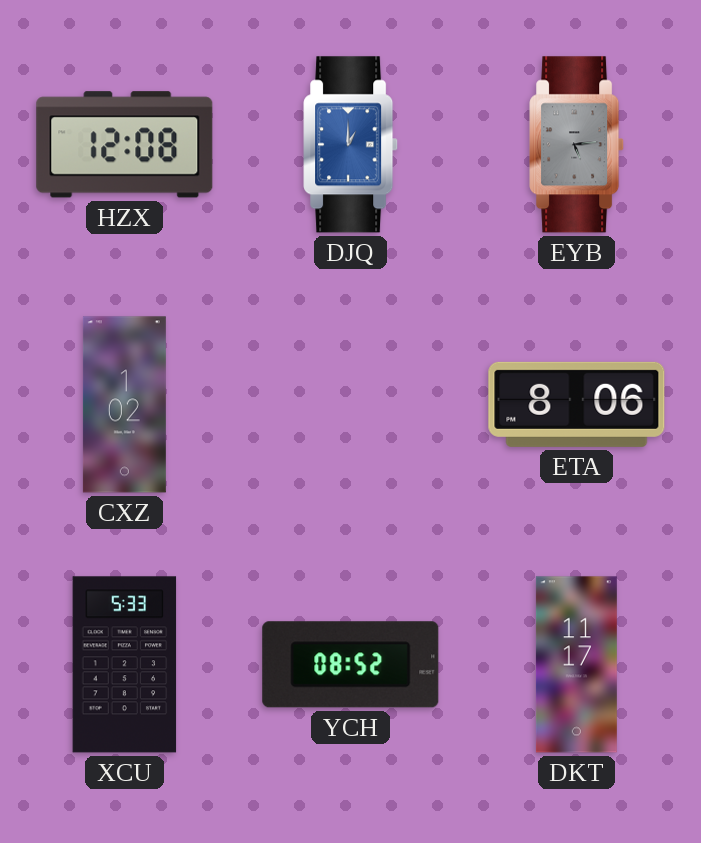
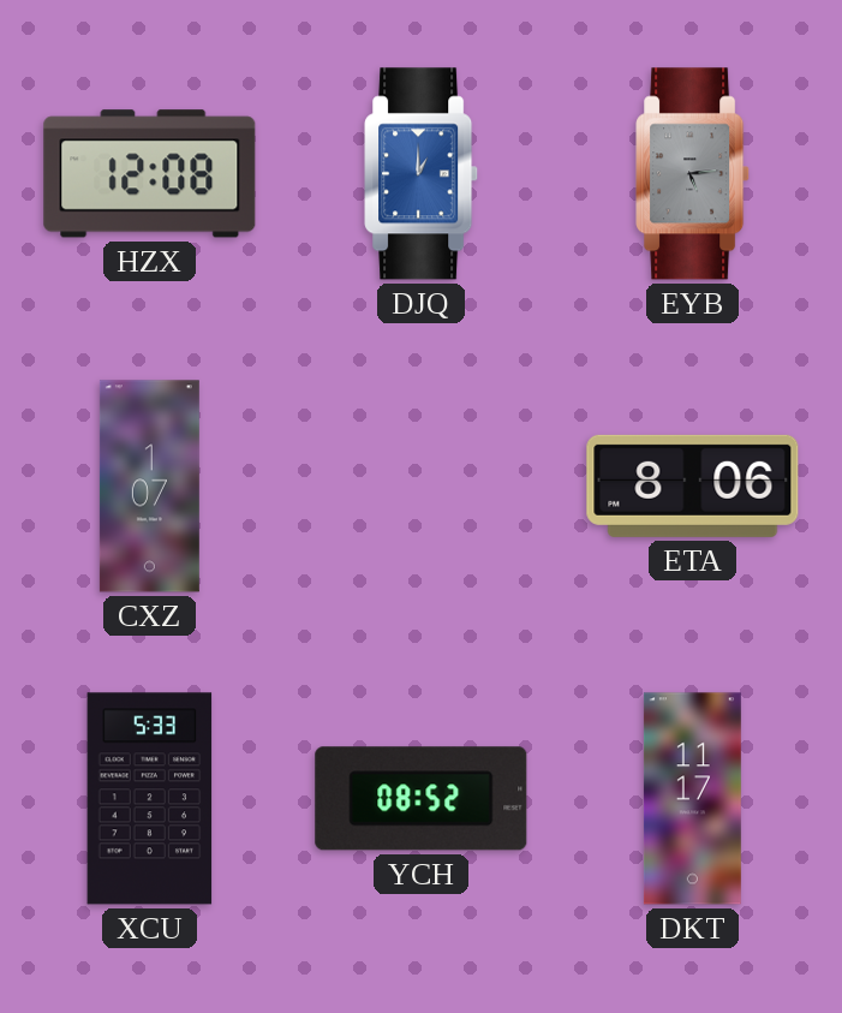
CXZ: 1:02 -> 1:07
